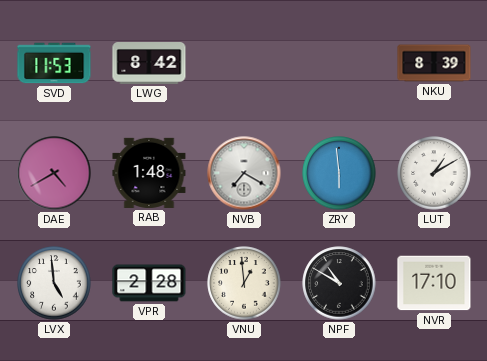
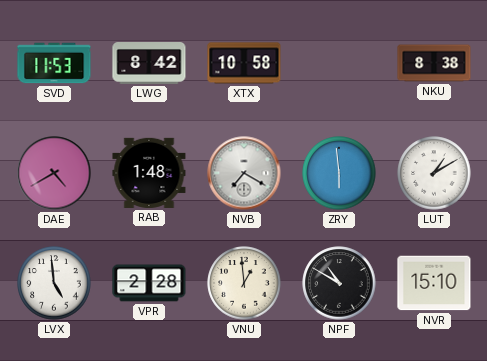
XTX: none -> 10:58
NKU: 8:39 -> 8:38
NVR: 17:10 -> 15:10
